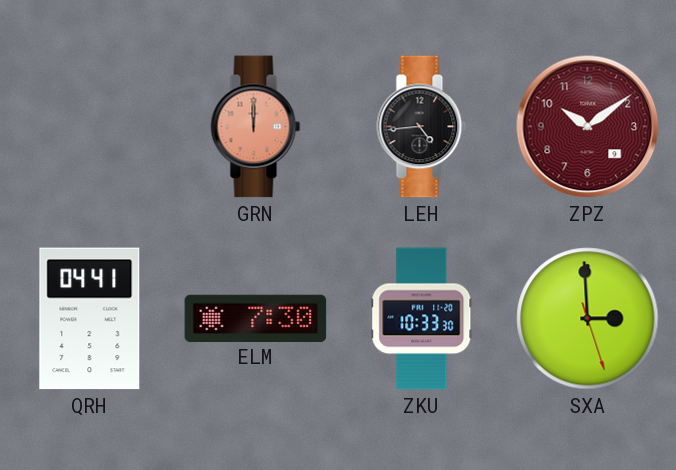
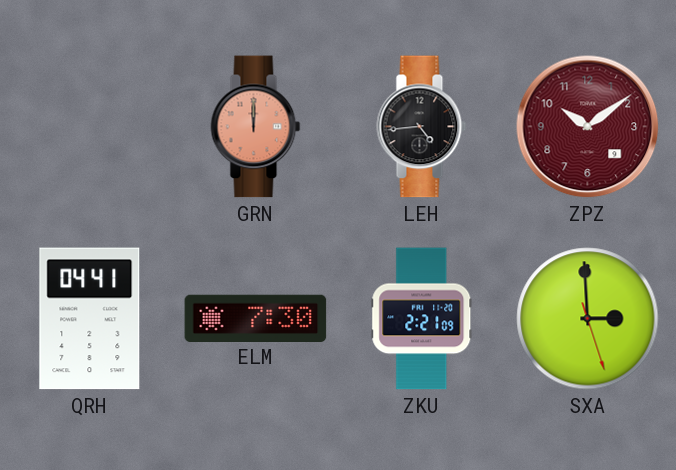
ZKU: 10:33 -> 2:21
